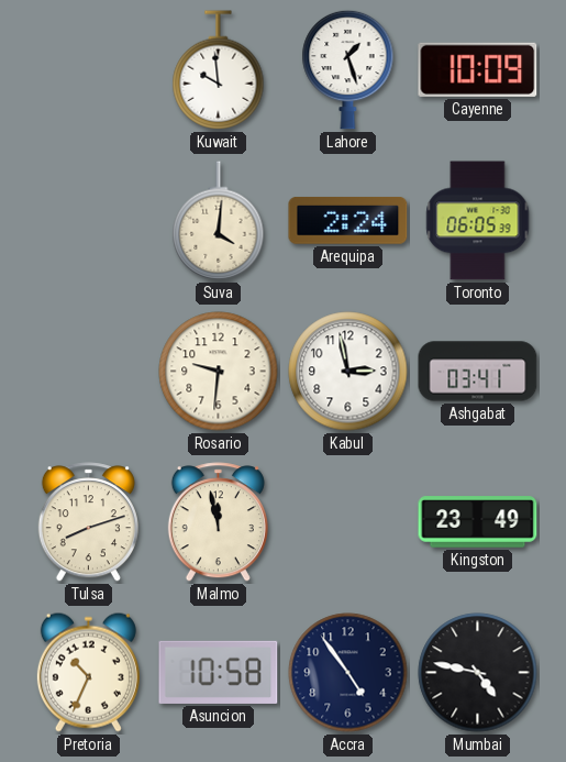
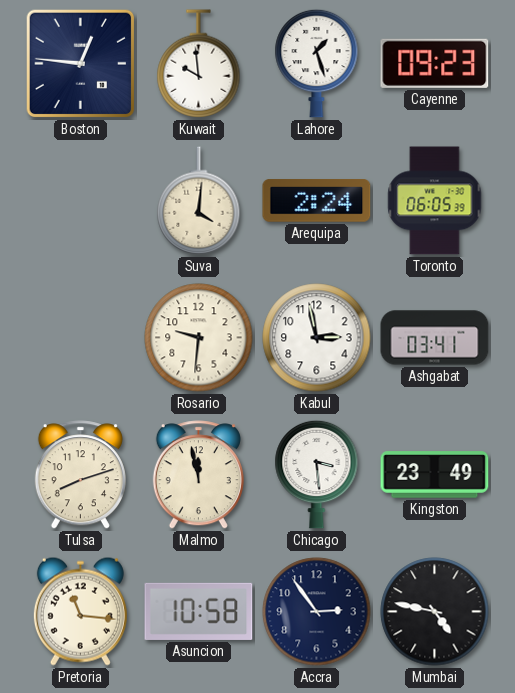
Boston: none -> 12:46
Cayenne: 10:09 -> 09:23
Chicago: none -> 3:29
Pretoria: 10:34 -> 11:16
Accra: 4:54 -> 2:54
